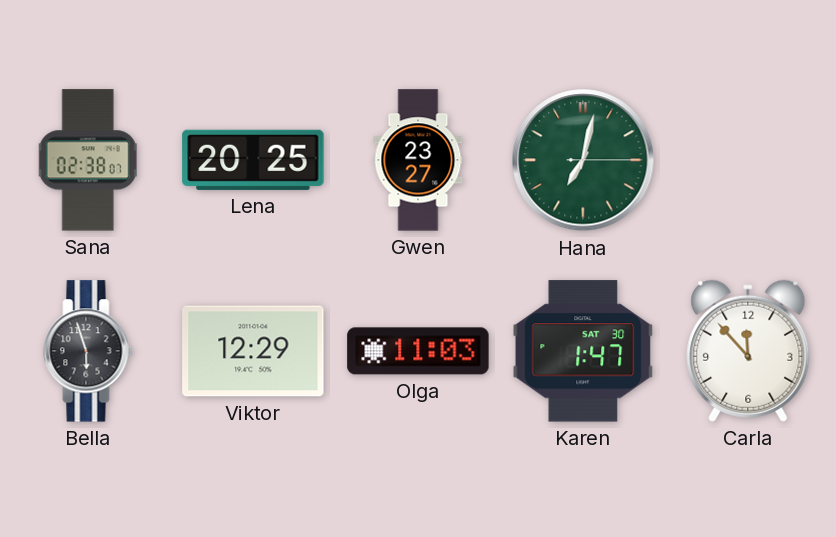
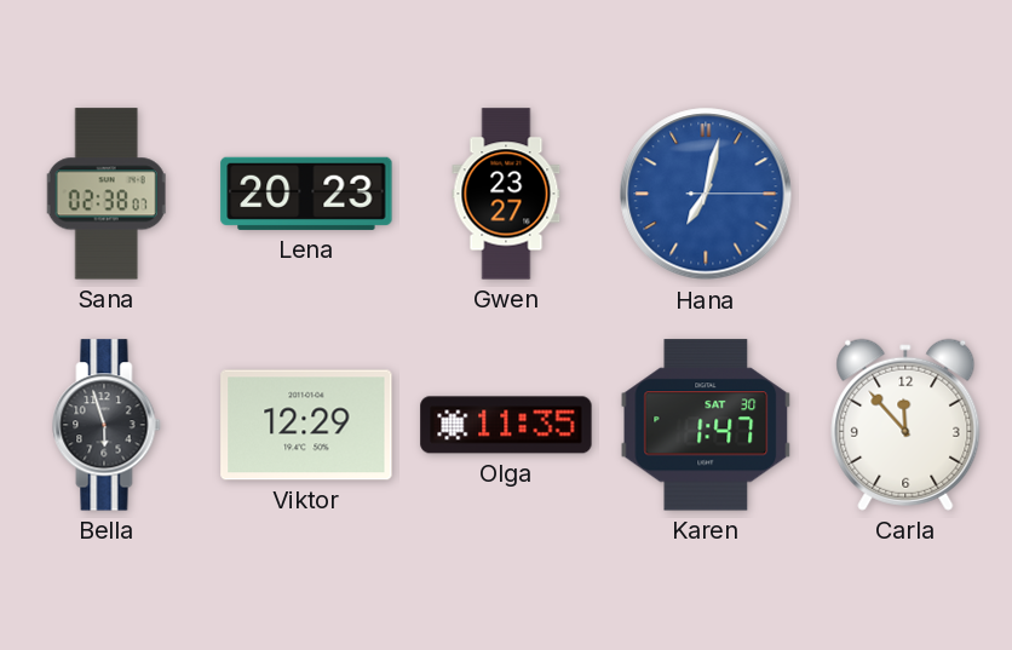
Lena: 20:25 -> 20:23
Hana dial: green -> blue
Olga: 11:03 -> 11:35
